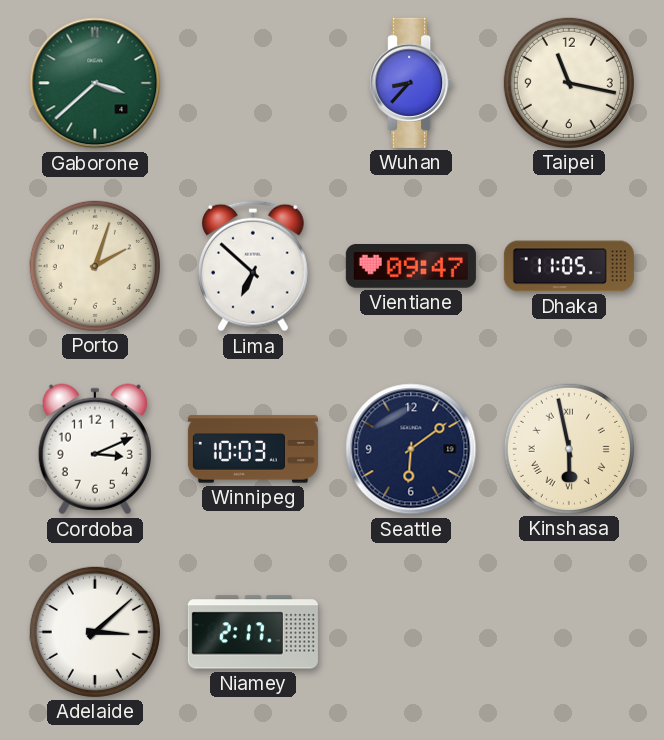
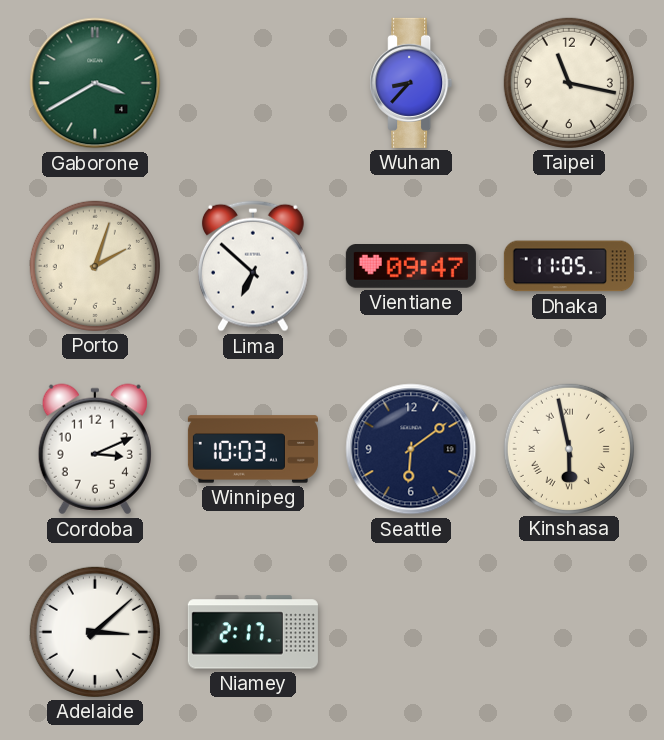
Gaborone: 3:38 -> 3:40
